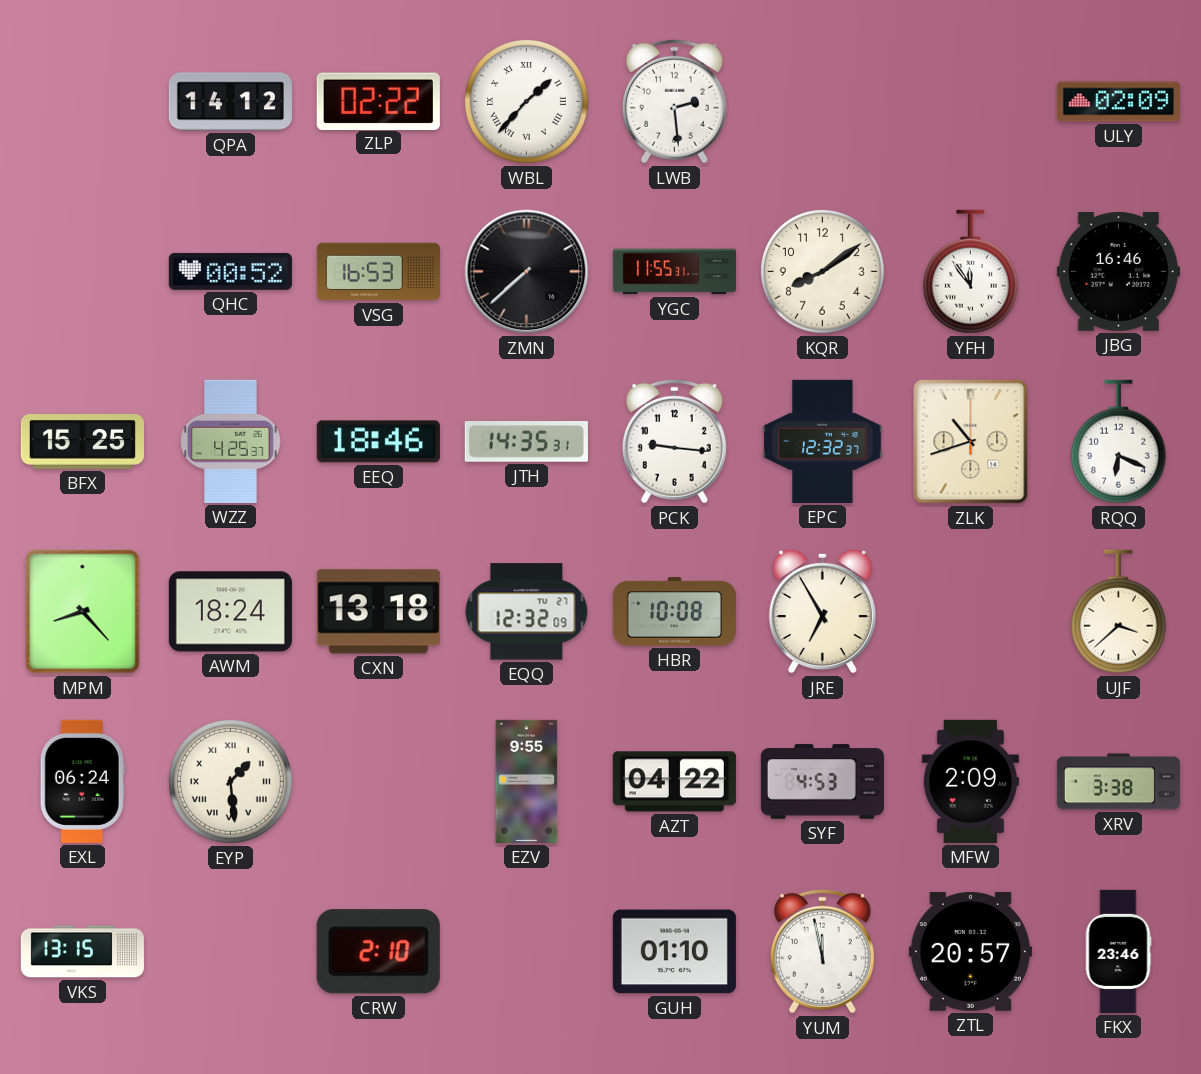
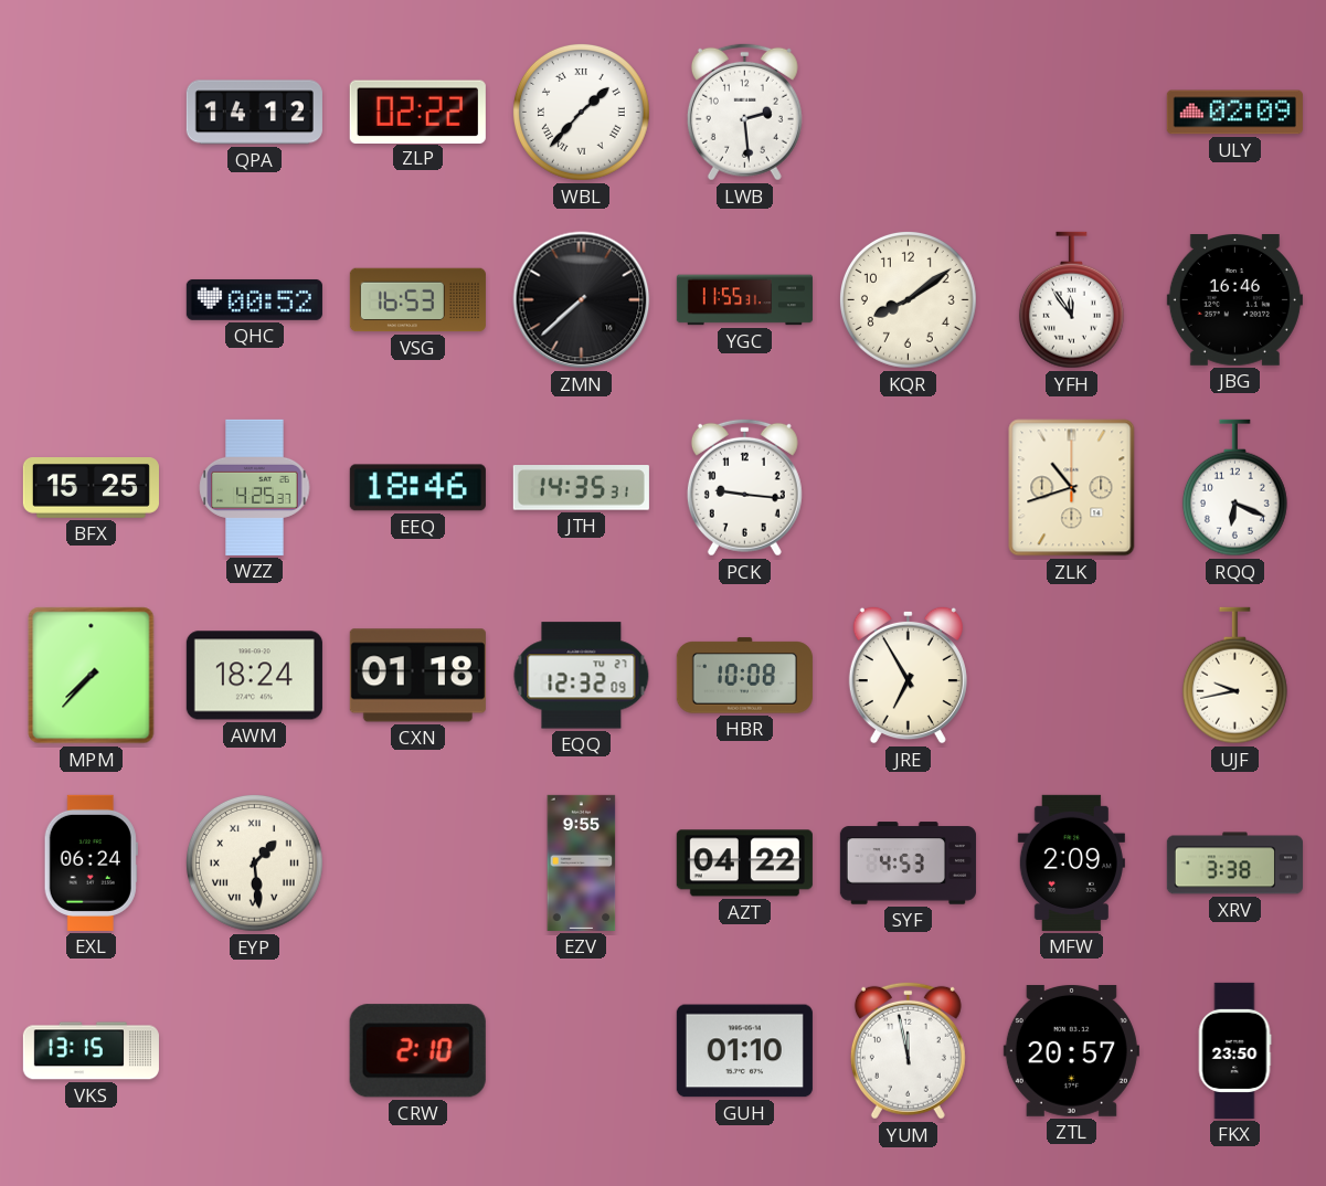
EPC: 12:32 -> none
MPM: 8:23 -> 7:37
CXN: 13:18 -> 01:18
UJF: 3:38 -> 9:43
FKX: 23:46 -> 23:50
